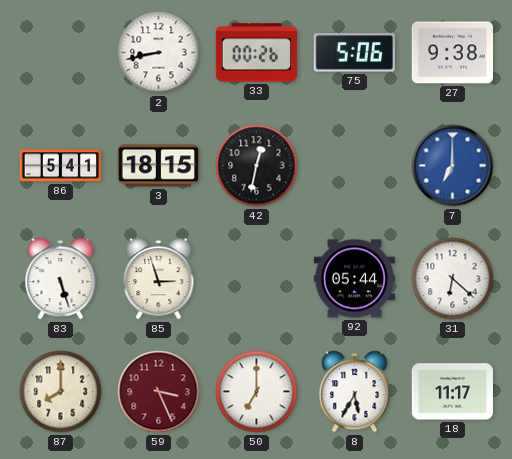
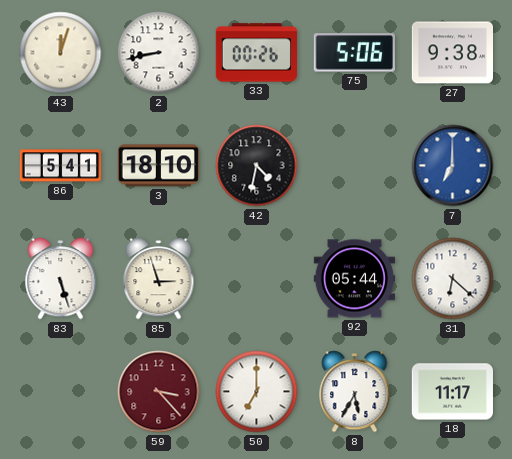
43: none -> 12:03
3: 18:15 -> 18:10
42: 12:32 -> 4:32
87: 8:00 -> none
59: 3:26 -> 3:23
